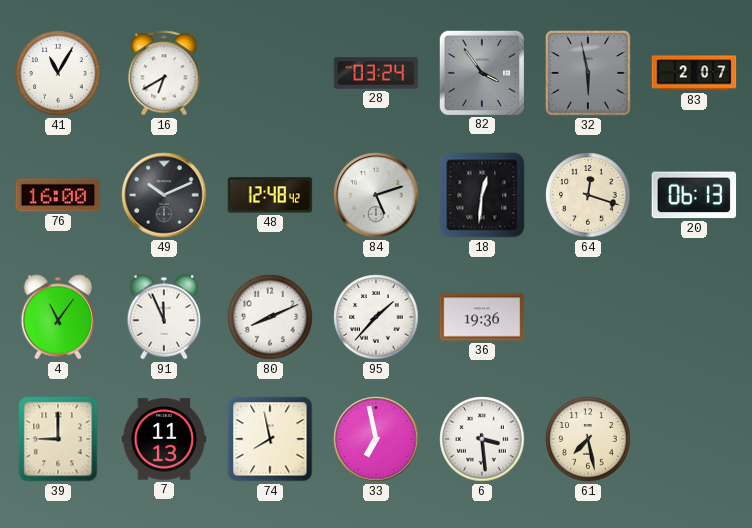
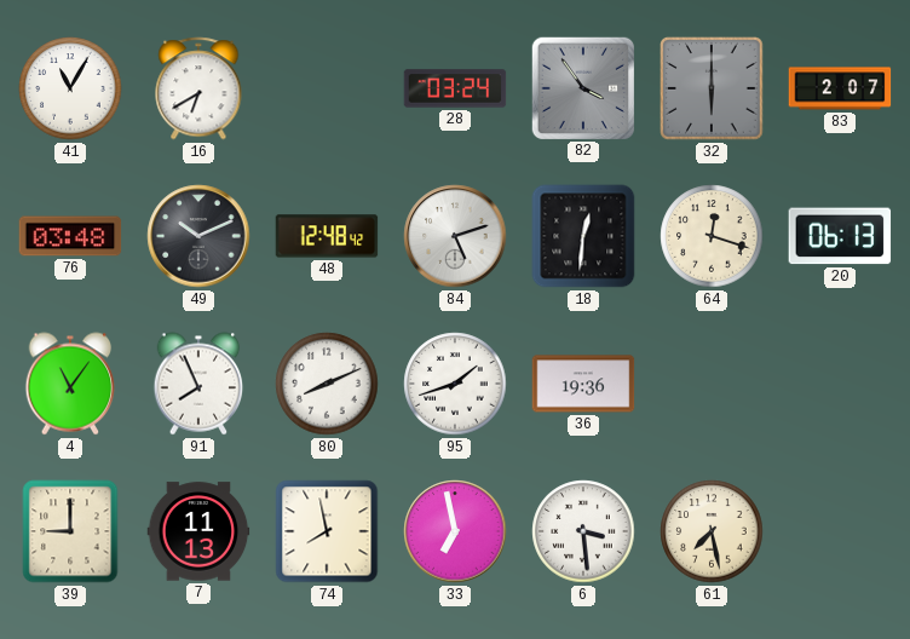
32: 5:58 -> 6:00
76: 16:00 -> 03:48
91: 11:56 -> 7:56
95: 1:37 -> 1:42
